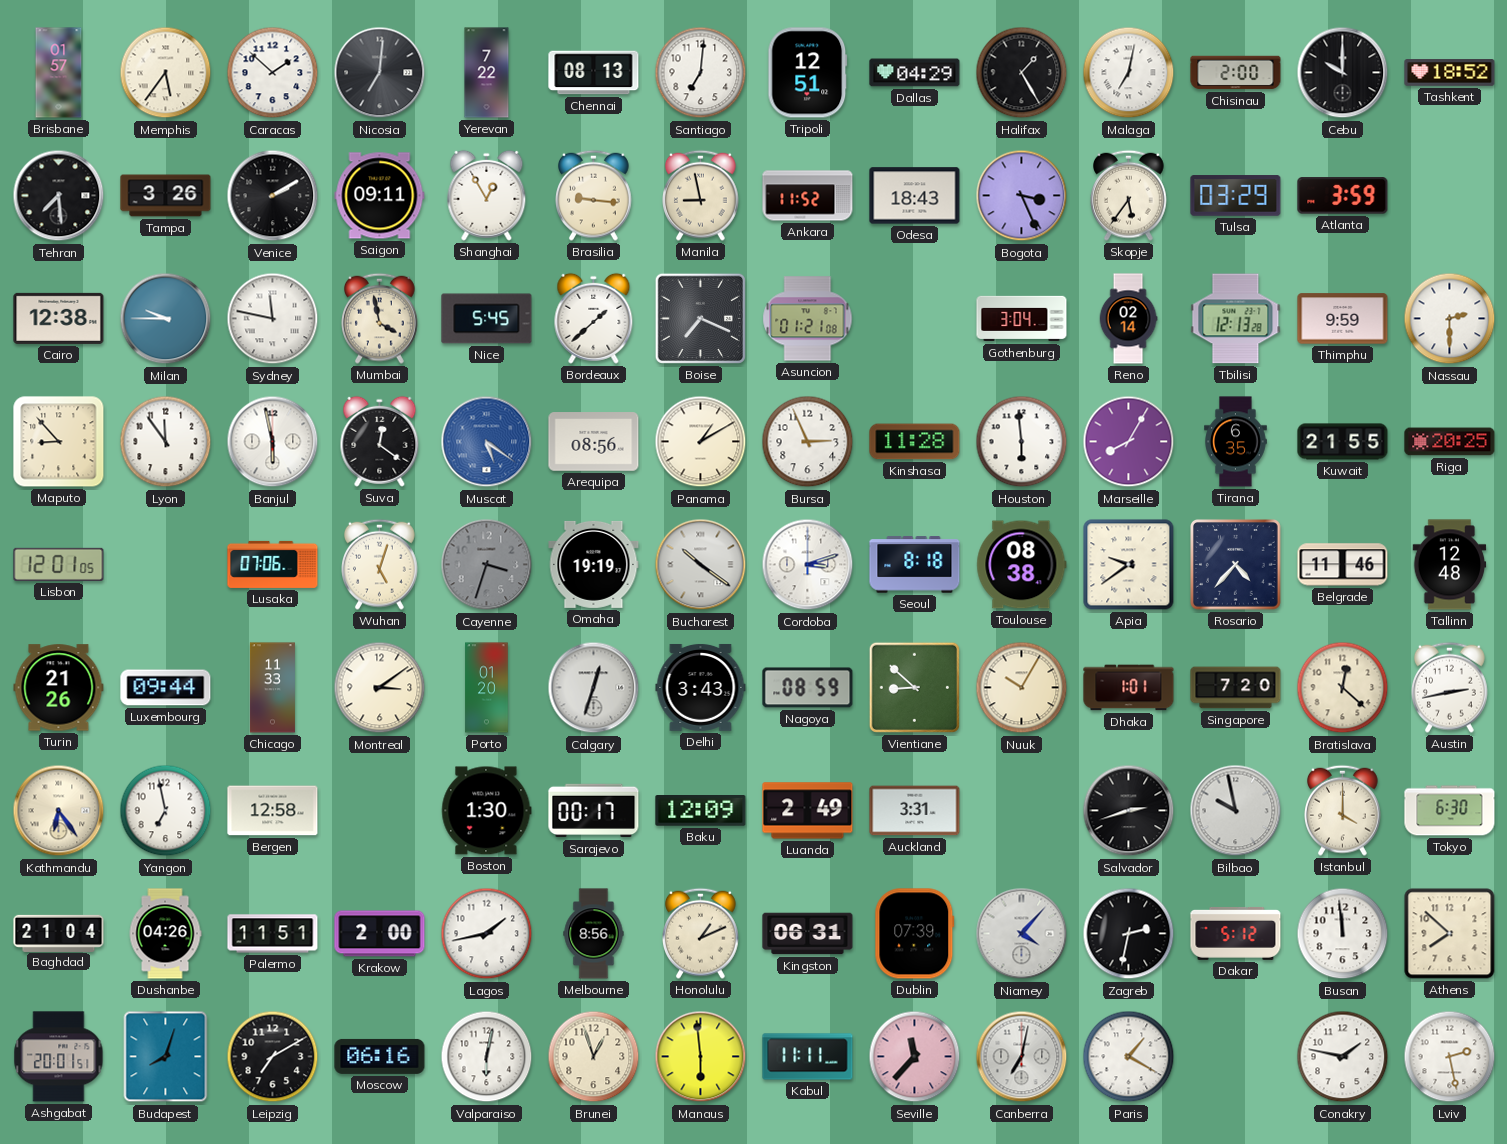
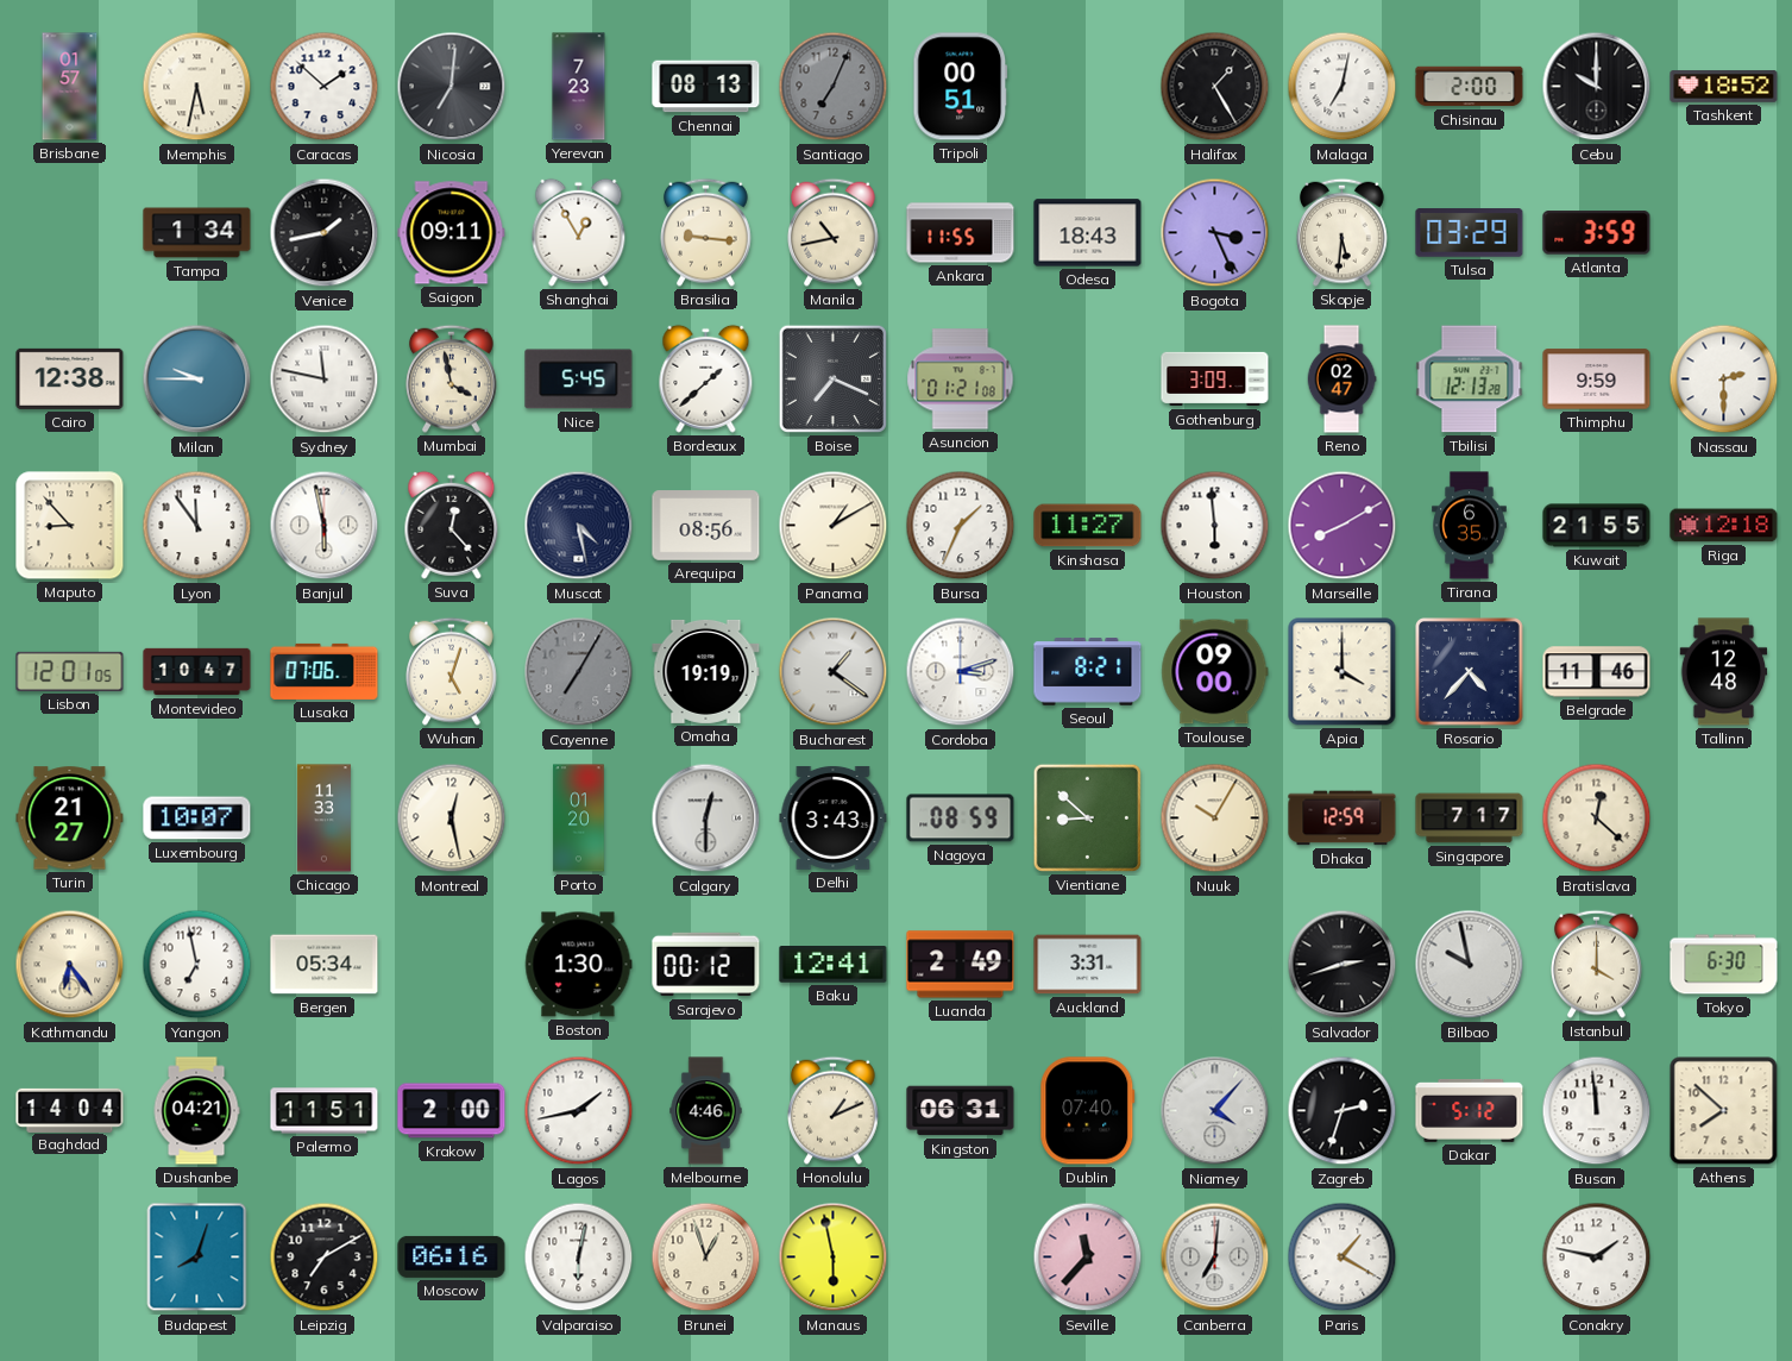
Memphis: 5:36 -> 5:32
Yerevan: 7:22 -> 7:23
Santiago: 7:01 -> 7:04
Santiago dial: white -> grey
Tripoli: 12:51 -> 00:51
Dallas: 04:29 -> none
Tehran: 7:29 -> none
Tampa: 3:26 -> 1:34
Venice: 2:10 -> 1:43
Manila: 8:58 -> 10:43
Ankara: 11:52 -> 11:55
Skopje: 5:36 -> 5:31
Gothenburg: 3:04 -> 3:09
Reno: 02:14 -> 02:47
Suva: 12:21 -> 12:23
Muscat: 5:21 -> 4:28
Muscat dial: blue -> navy
Bursa: 2:56 -> 1:34
Kinshasa: 11:28 -> 11:27
Marseille: 8:05 -> 8:10
Riga: 20:25 -> 12:18
Montevideo: none -> 10:47
Cayenne: 3:33 -> 7:05
Bucharest: 10:21 -> 1:21
Seoul: 8:18 -> 8:21
Toulouse: 08:38 -> 09:00
Apia: 9:39 -> 4:00
Turin: 21:26 -> 21:27
Luxembourg: 09:44 -> 10:07
Montreal: 3:09 -> 12:28
Calgary: 12:33 -> 12:30
Dhaka: 1:01 -> 12:59
Singapore: 7:20 -> 7:17
Austin: 2:43 -> none
Bergen: 12:58 -> 05:34
Sarajevo: 00:17 -> 00:12
Baku: 12:09 -> 12:41
Baghdad: 21:04 -> 14:04
Dushanbe: 04:26 -> 04:21
Melbourne: 8:56 -> 4:46
Dublin: 07:39 -> 07:40
Zagreb: 2:32 -> 2:33
Ashgabat: 20:01 -> none
Manaus: 5:59 -> 5:58
Kabul: 11:11 -> none
Canberra: 7:02 -> 7:01
Lviv: 2:28 -> none
